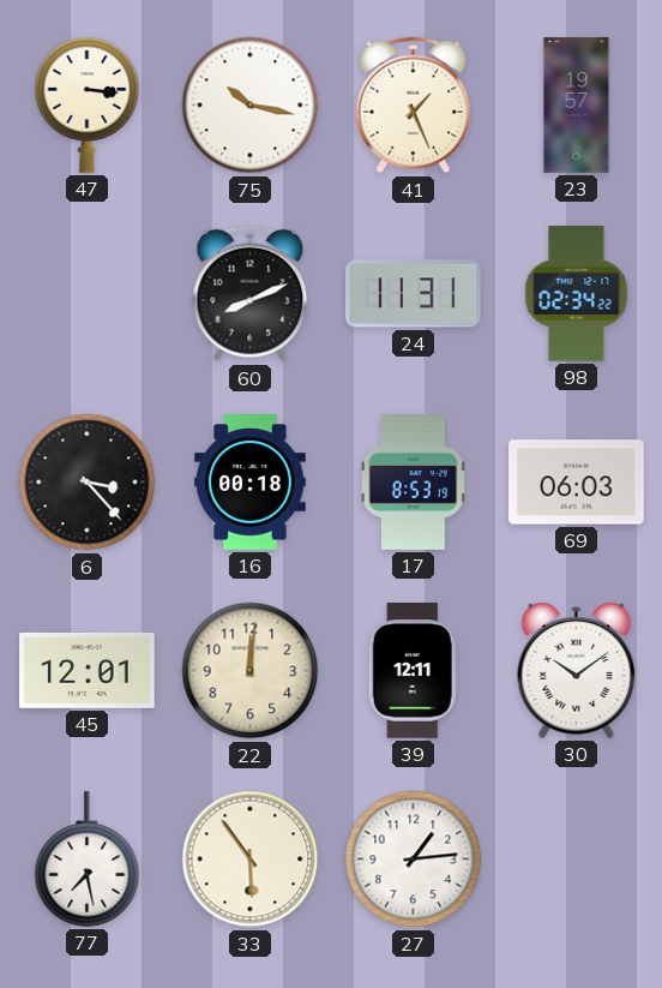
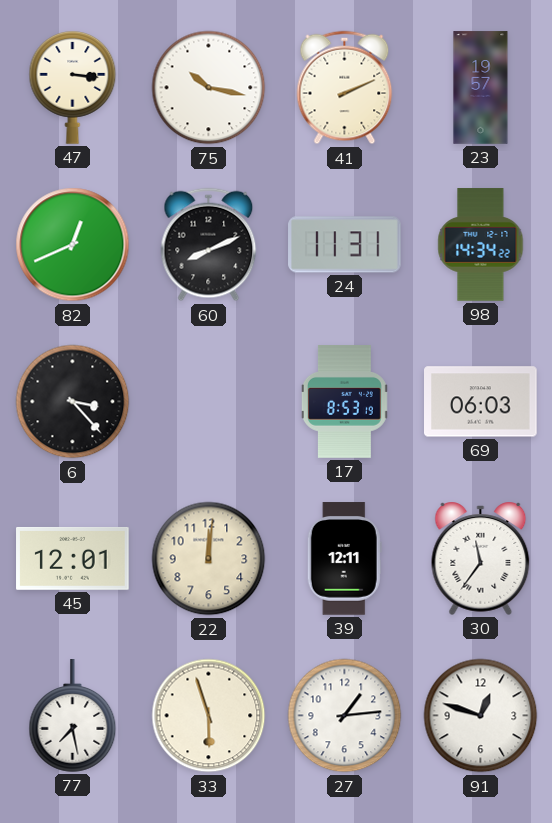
41: 1:26 -> 2:11
82: none -> 12:41
98: 02:34 -> 14:34
16: 00:18 -> none
30: 10:09 -> 11:36
33: 5:54 -> 5:57
91: none -> 12:48
